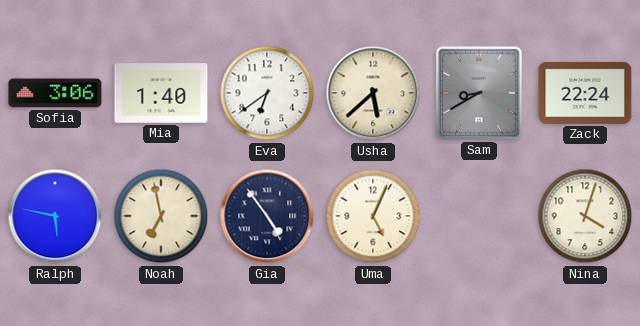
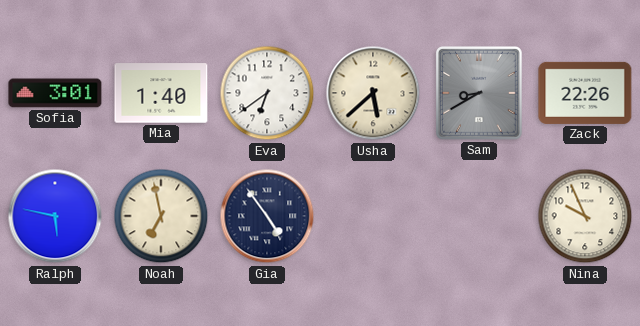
Sofia: 3:06 -> 3:01
Zack: 22:24 -> 22:26
Uma: 5:04 -> none
Nina: 4:03 -> 9:56
